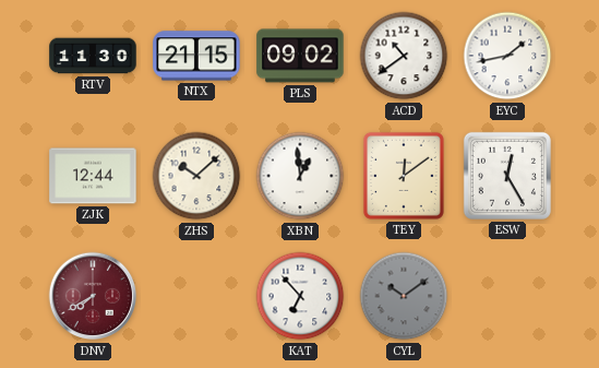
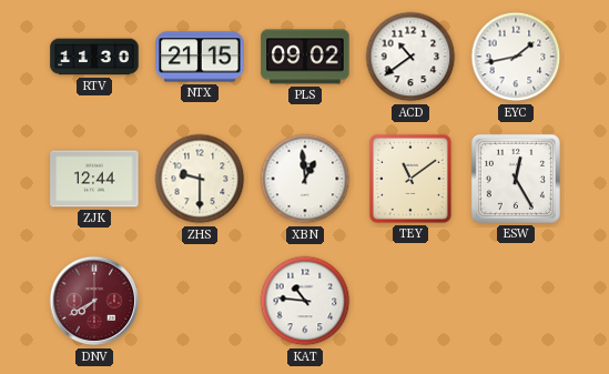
ZHS: 10:08 -> 9:30
TEY: 12:09 -> 11:09
KAT: 6:53 -> 10:46
CYL: 10:09 -> none
